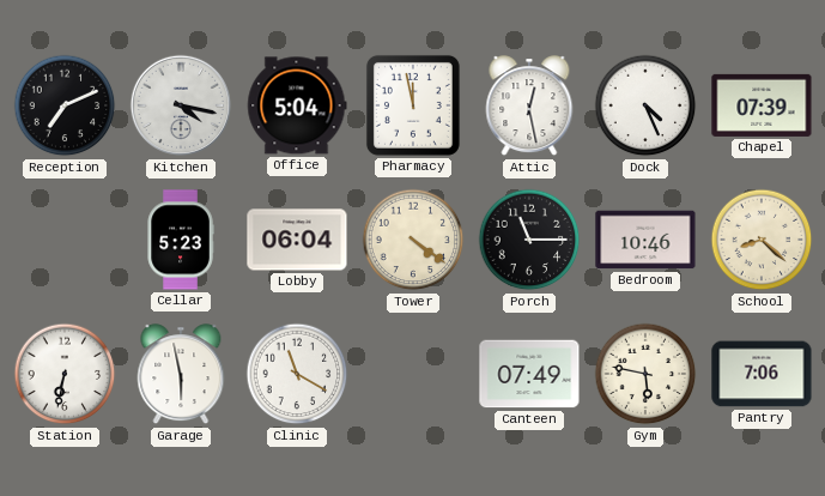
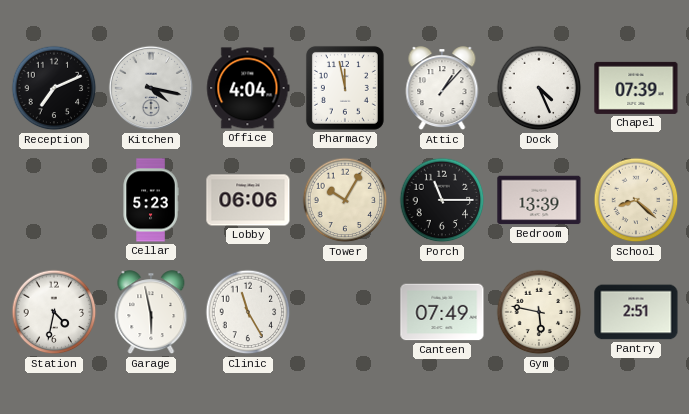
Office: 5:04 -> 4:04
Attic: 12:28 -> 1:07
Lobby: 06:04 -> 06:06
Tower: 4:21 -> 10:05
Bedroom: 10:46 -> 13:39
Station: 6:32 -> 4:32
Clinic: 11:20 -> 11:25
Pantry: 7:06 -> 2:51
